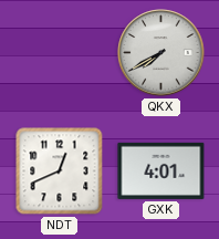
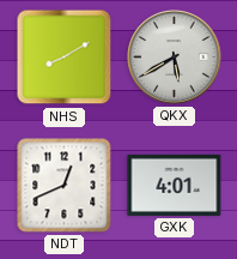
NHS: none -> 8:10
QKX: 7:40 -> 5:40
